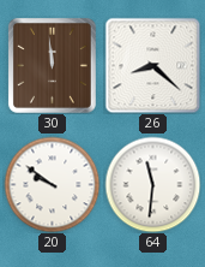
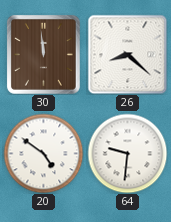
20: 9:51 -> 4:51
64: 11:31 -> 9:31
